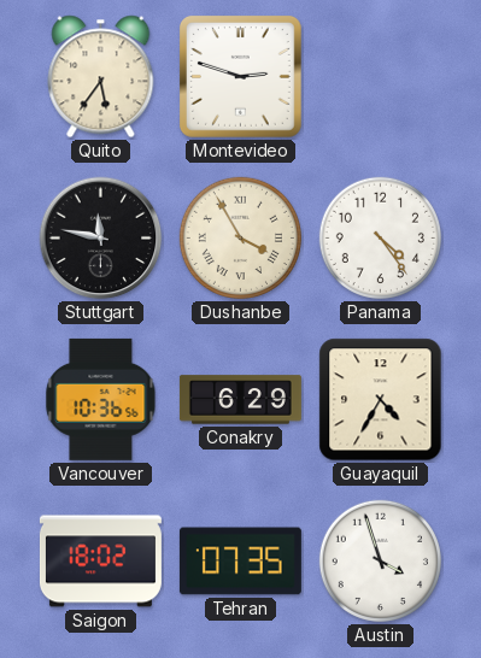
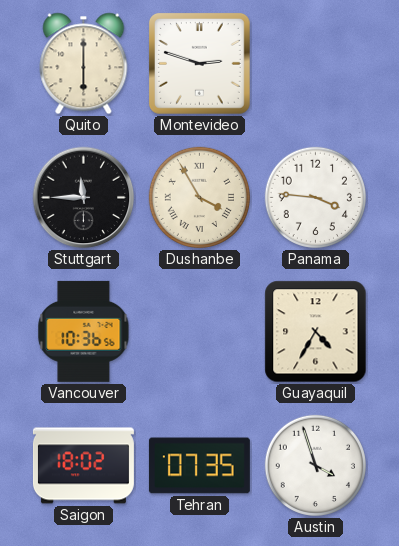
Quito: 5:36 -> 6:00
Stuttgart: 11:47 -> 11:45
Panama: 4:24 -> 3:46
Conakry: 6:29 -> none
